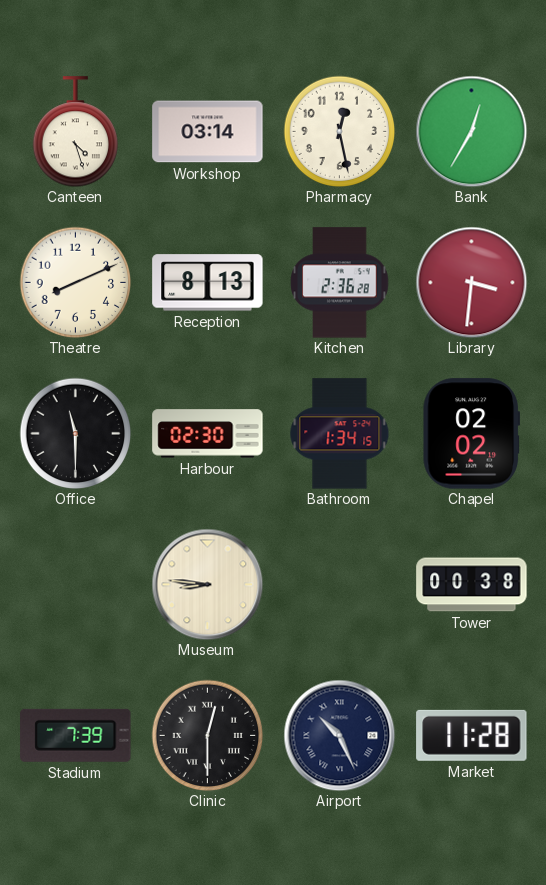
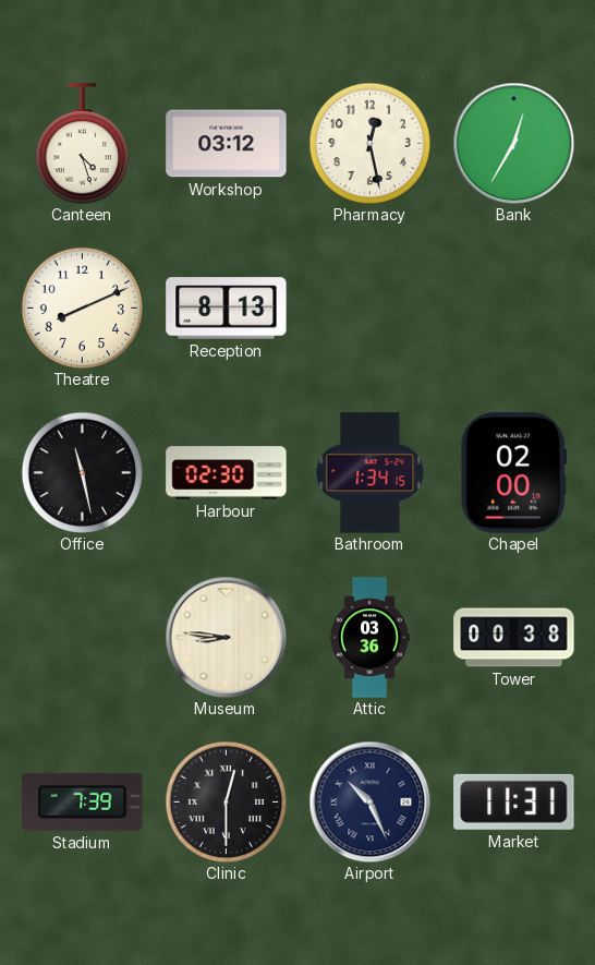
Workshop: 03:14 -> 03:12
Kitchen: 2:36 -> none
Library: 3:31 -> none
Office: 11:30 -> 11:28
Chapel: 02:02 -> 02:00
Attic: none -> 03:36
Market: 11:28 -> 11:31
